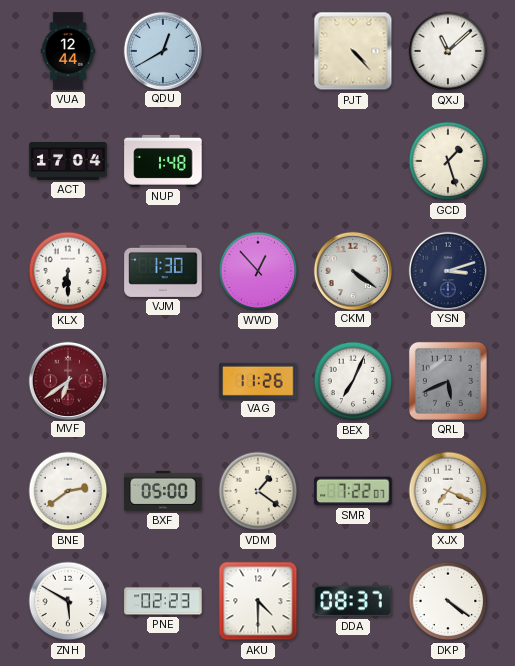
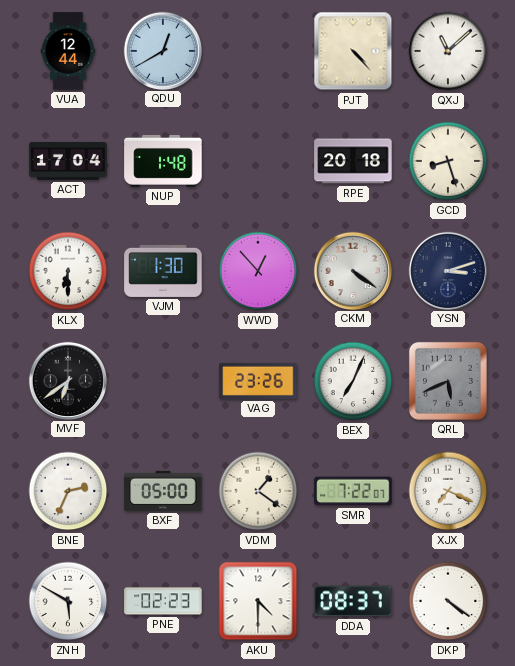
RPE: none -> 20:18
GCD: 1:27 -> 8:27
MVF dial: burgundy -> black
VAG: 11:26 -> 23:26
BNE: 2:39 -> 2:34
